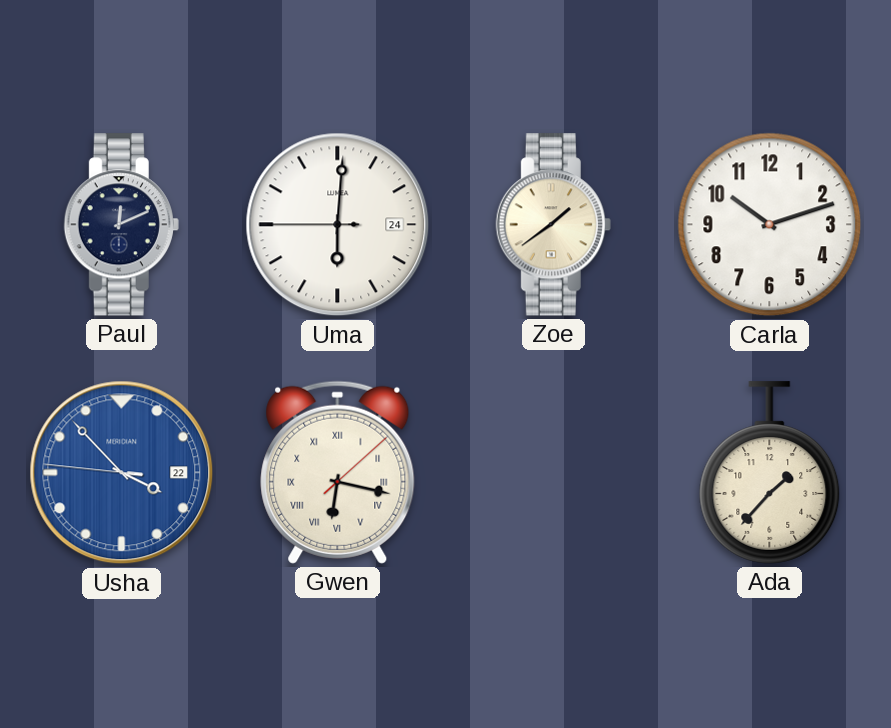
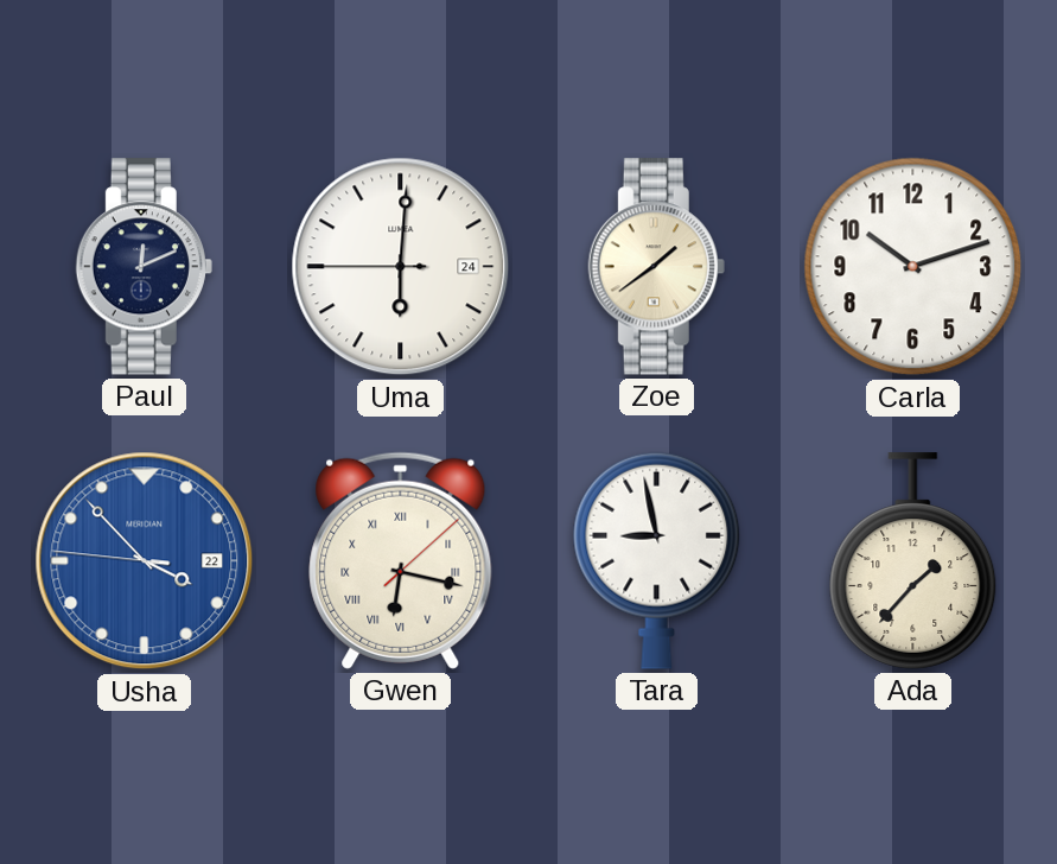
Tara: none -> 8:58
